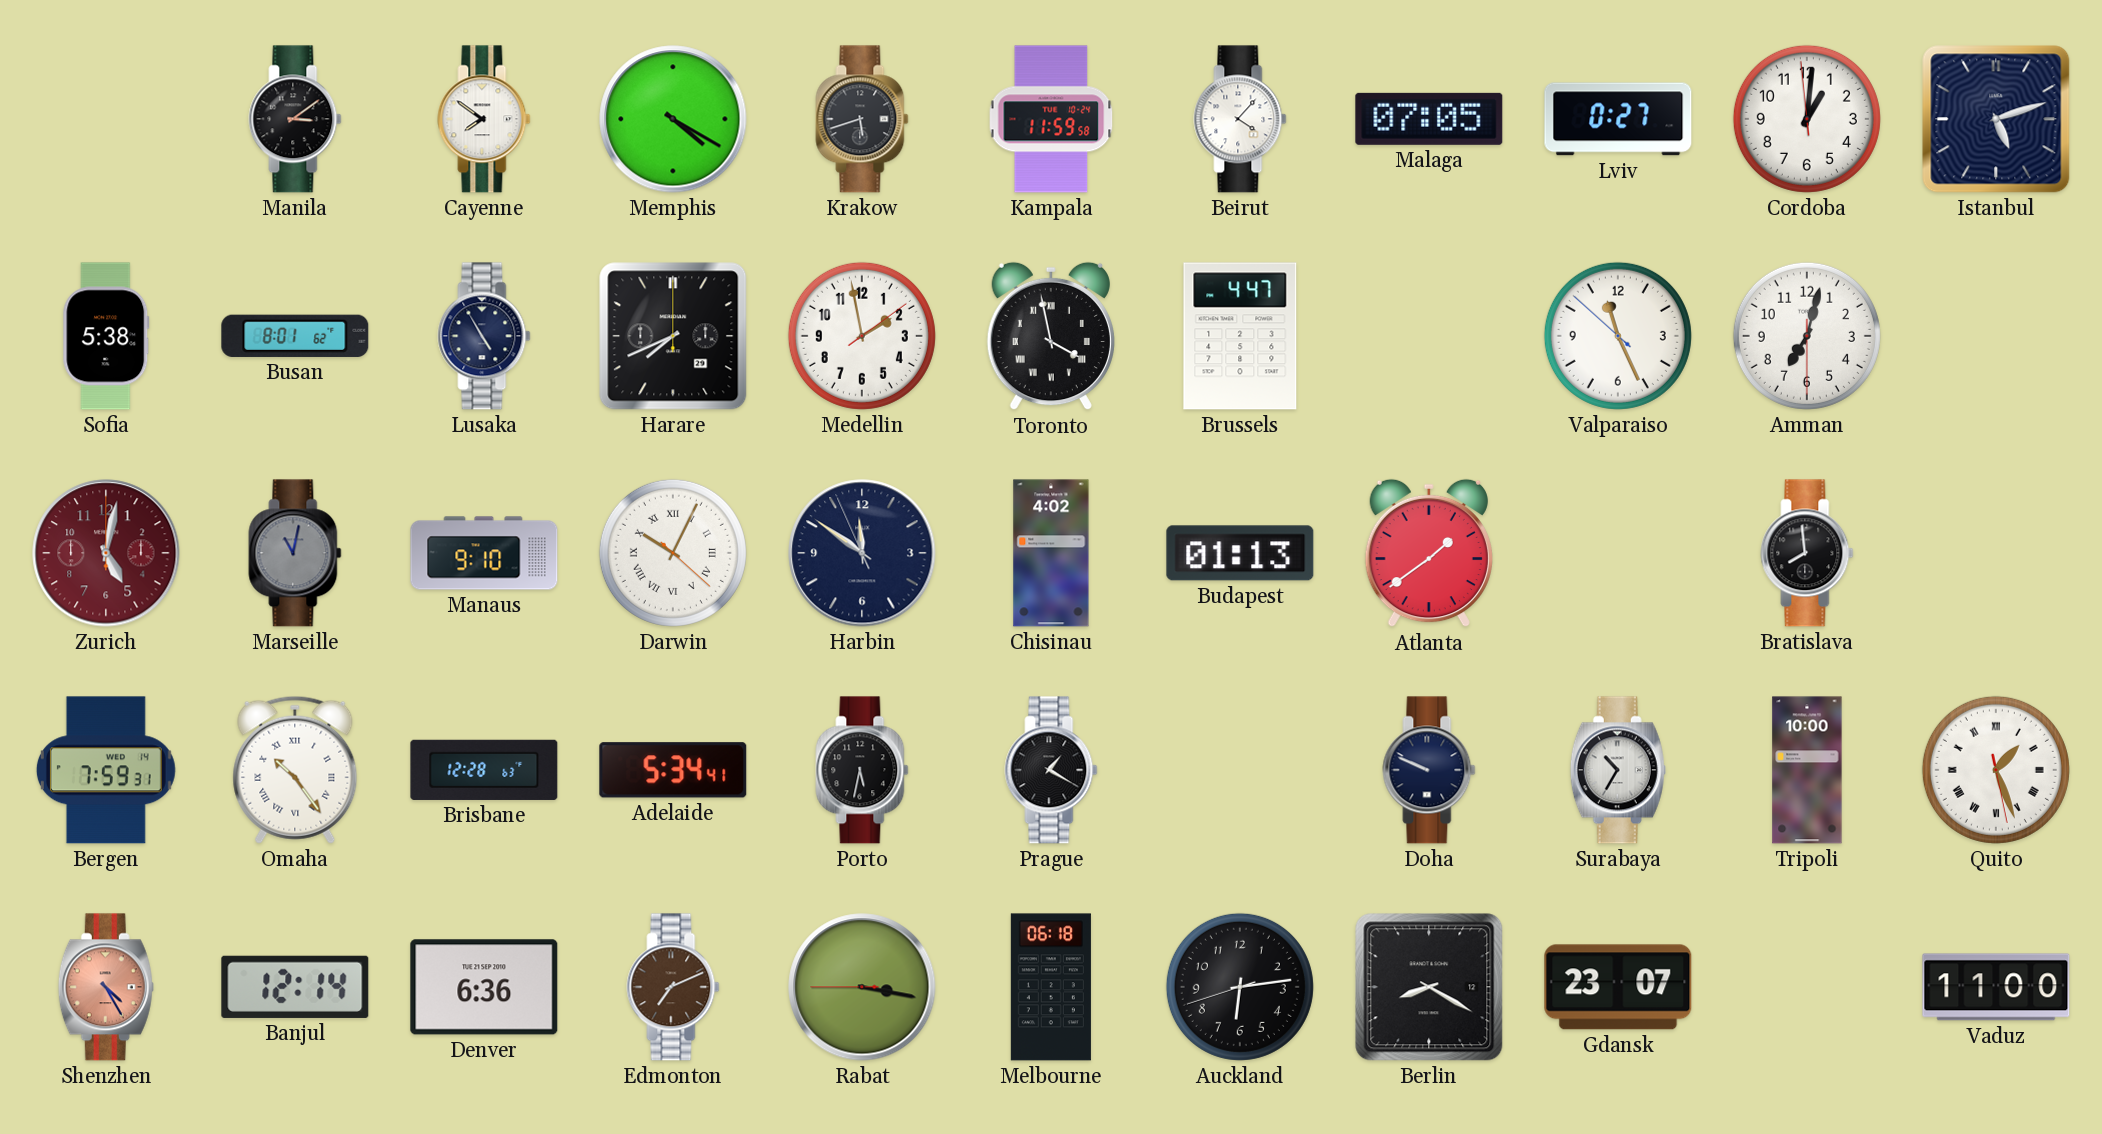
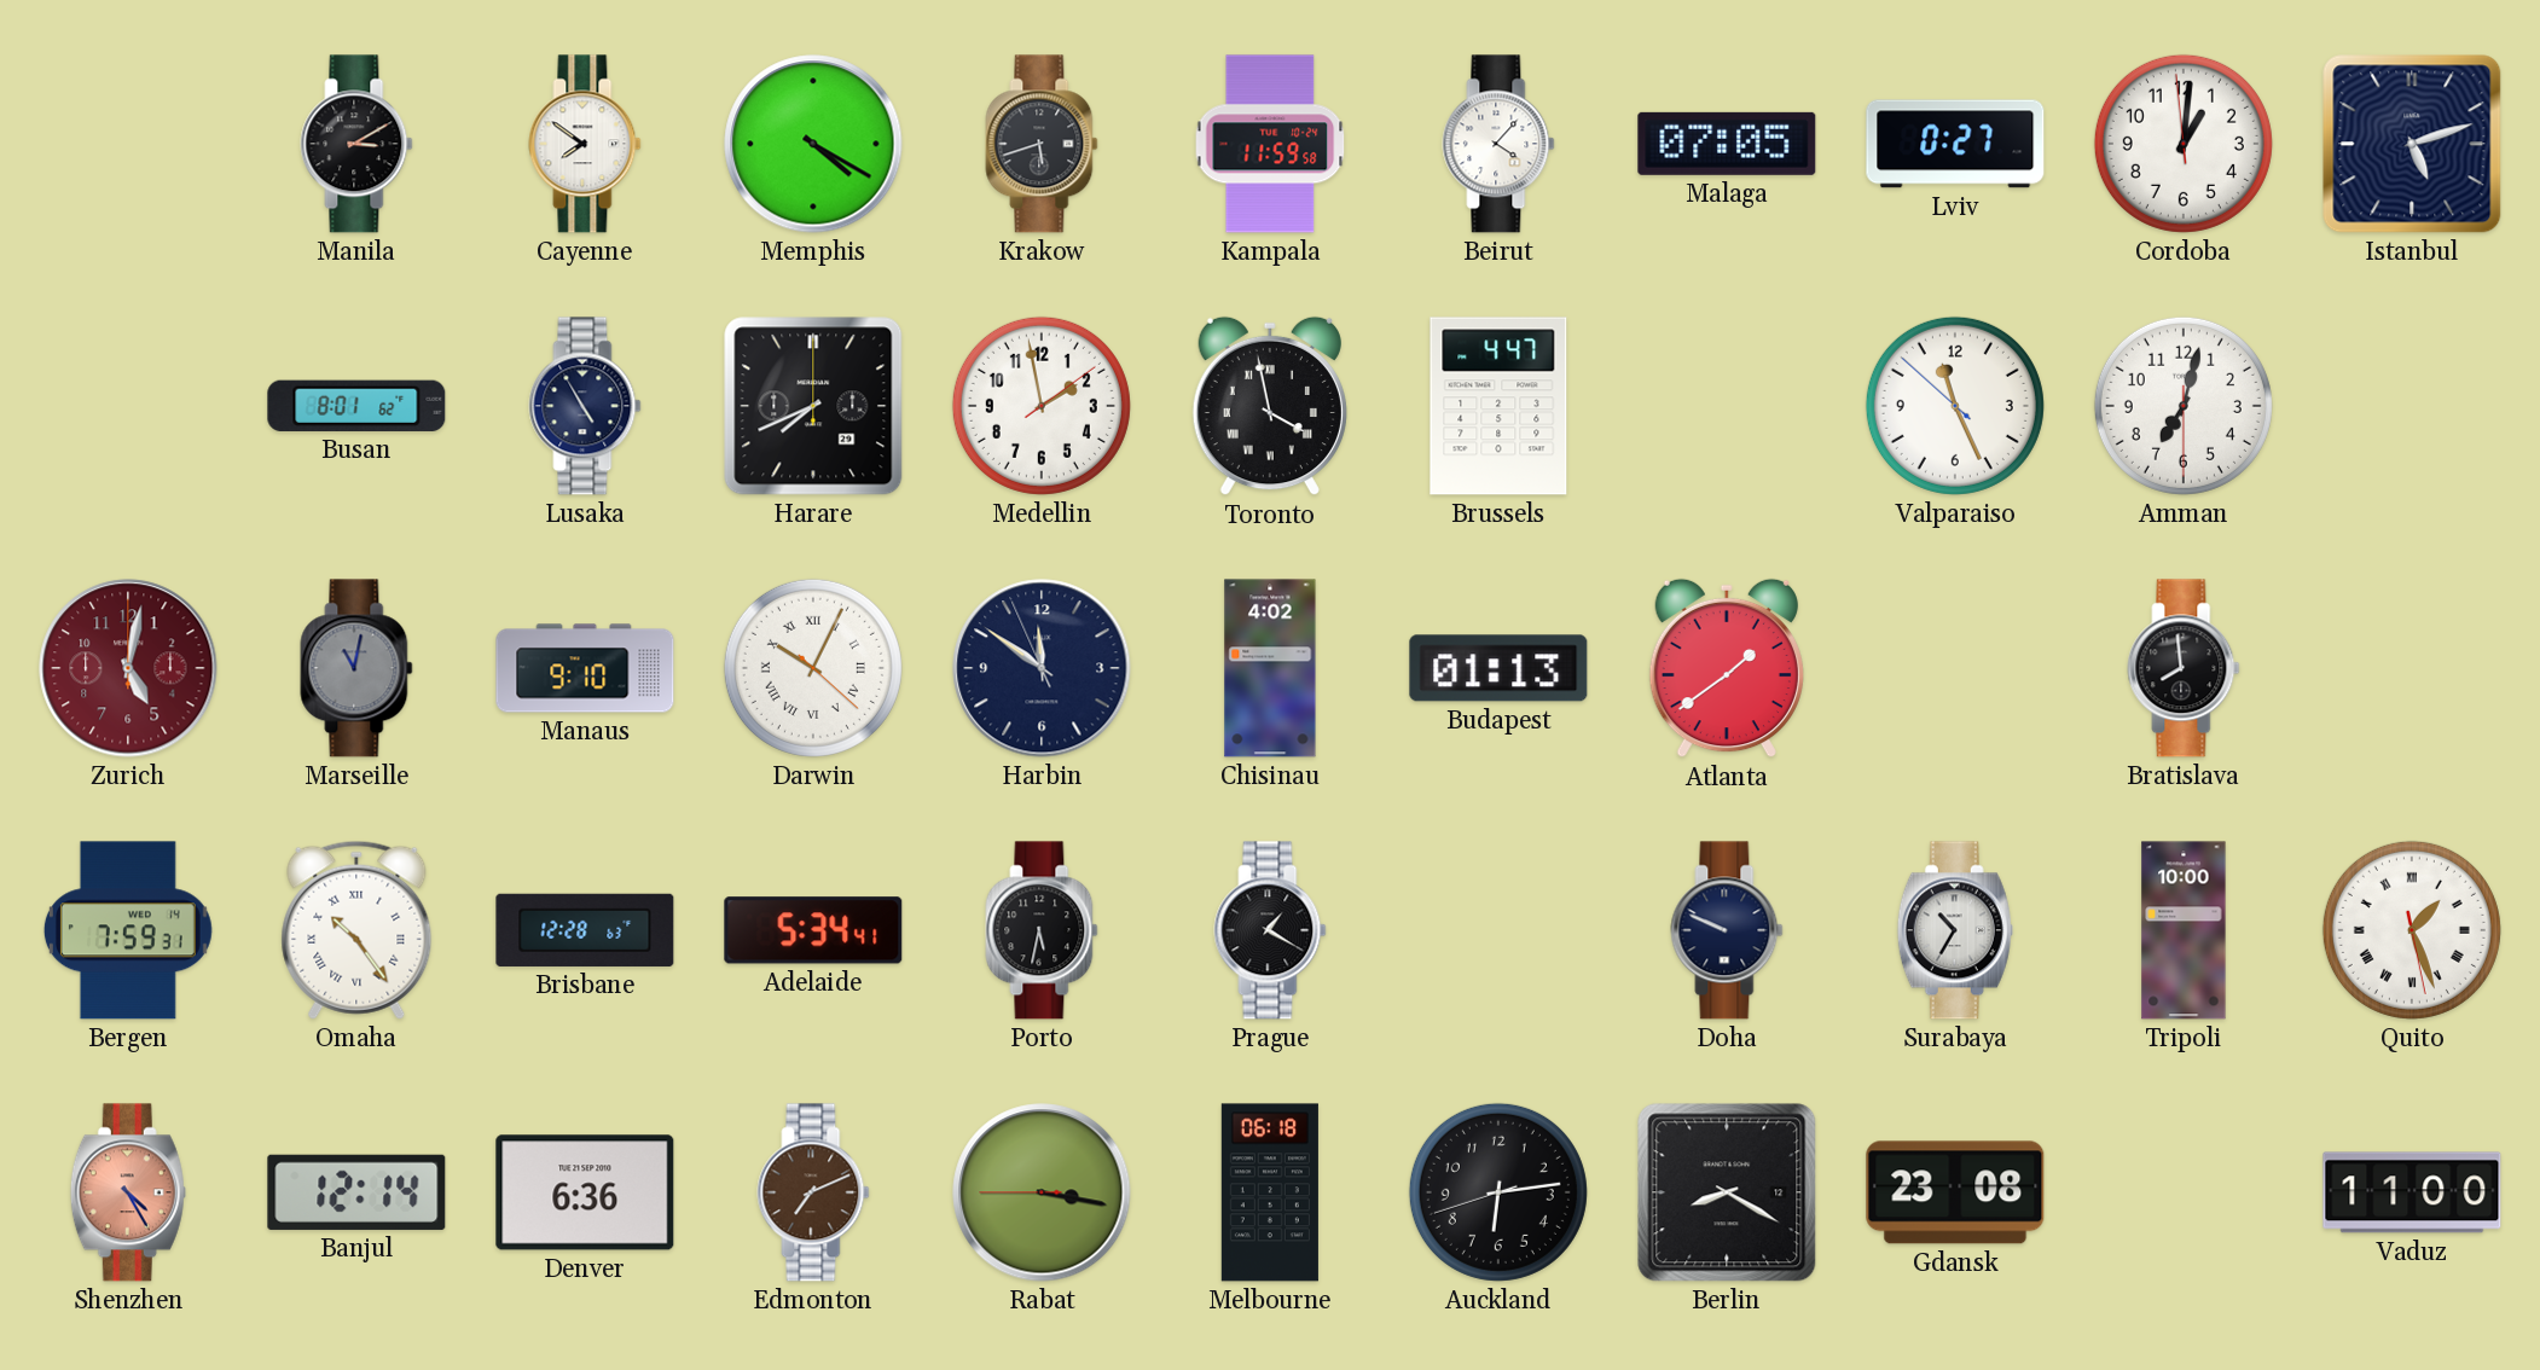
Manila: 3:09 -> 3:10
Sofia: 5:38 -> none
Gdansk: 23:07 -> 23:08
